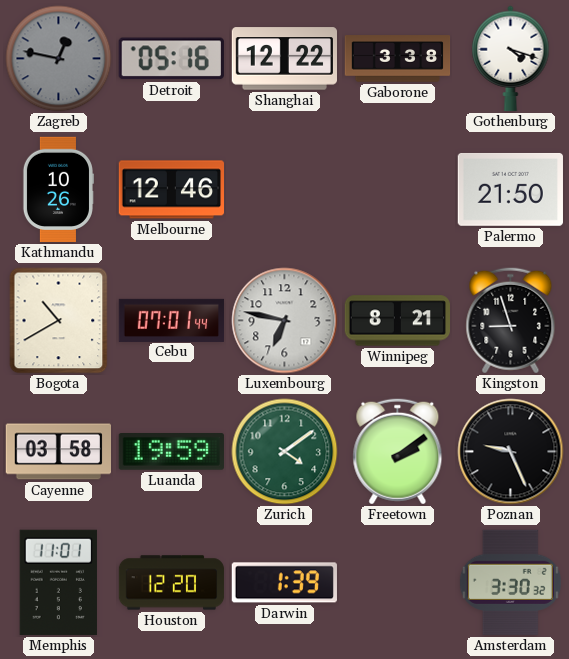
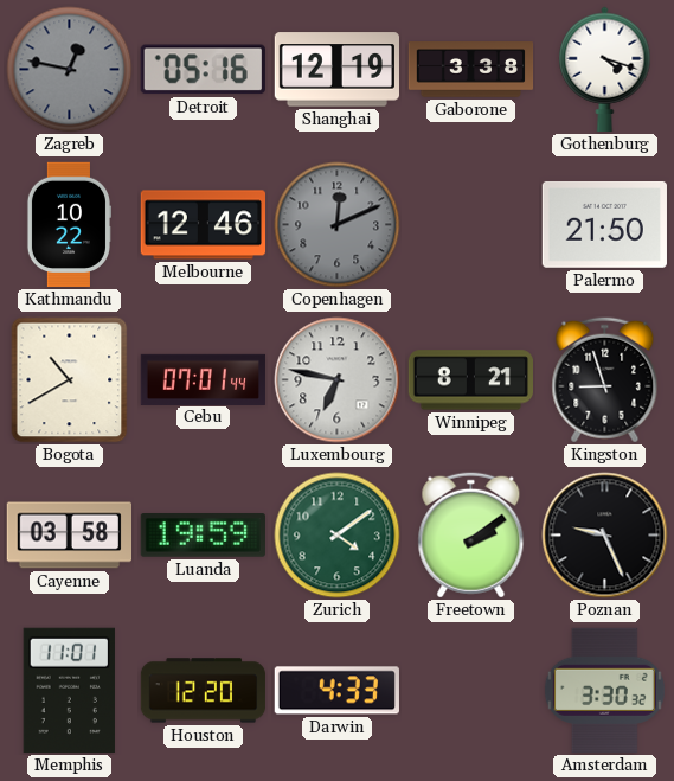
Shanghai: 12:22 -> 12:19
Kathmandu: 10:26 -> 10:22
Copenhagen: none -> 12:11
Darwin: 1:39 -> 4:33
